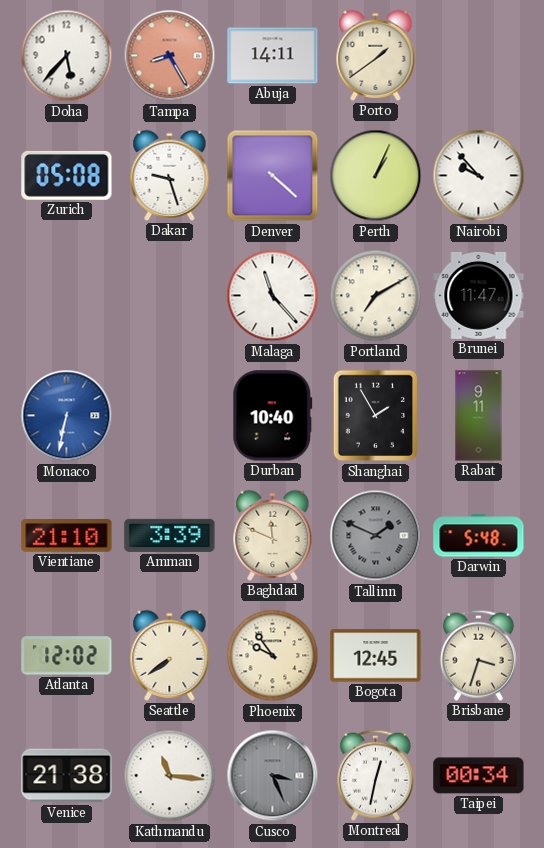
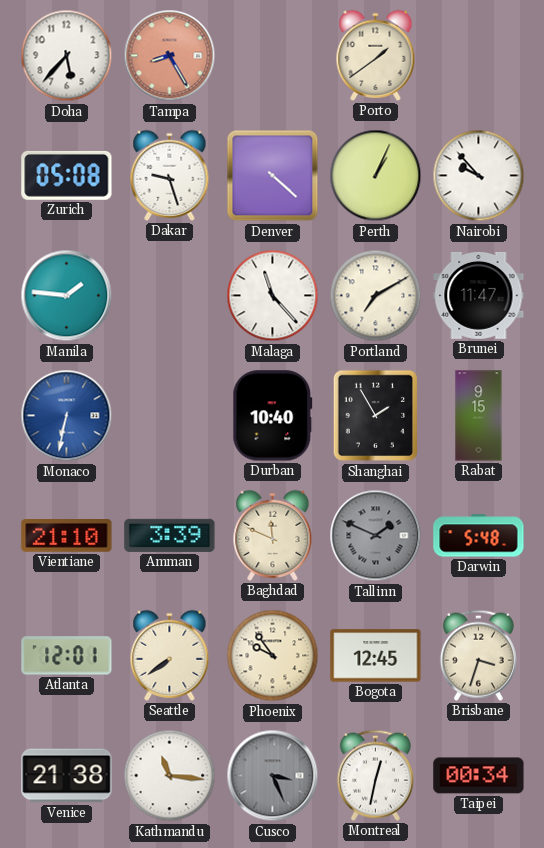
Abuja: 14:11 -> none
Manila: none -> 1:46
Rabat: 9:11 -> 9:15
Atlanta: 12:02 -> 12:01
